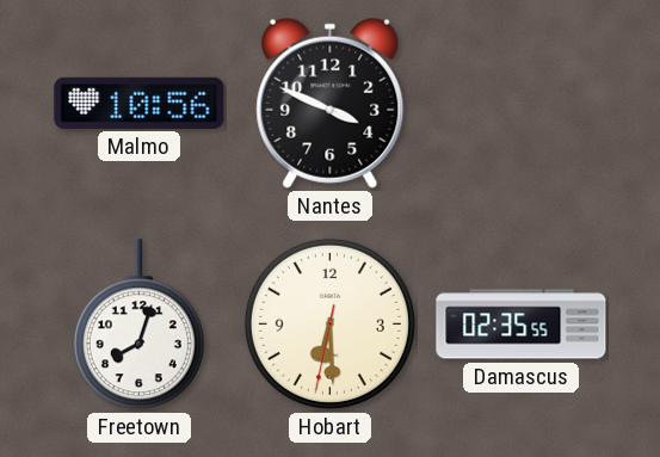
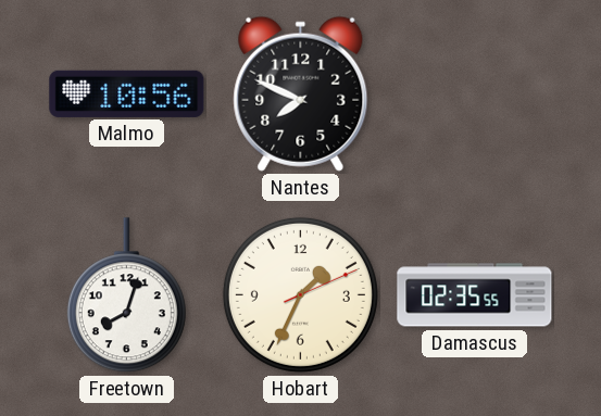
Nantes: 3:49 -> 7:49
Hobart: 6:29 -> 1:34
